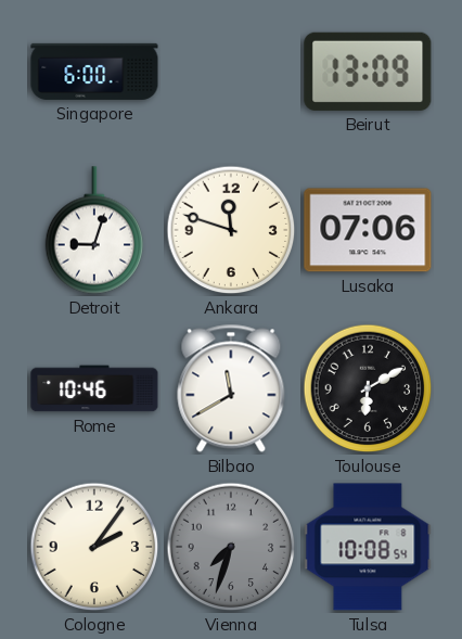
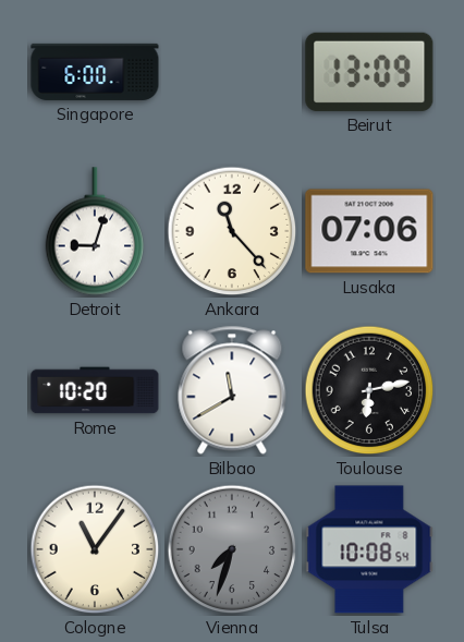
Ankara: 11:48 -> 11:23
Rome: 10:46 -> 10:20
Toulouse: 6:10 -> 6:13
Cologne: 2:06 -> 11:06
